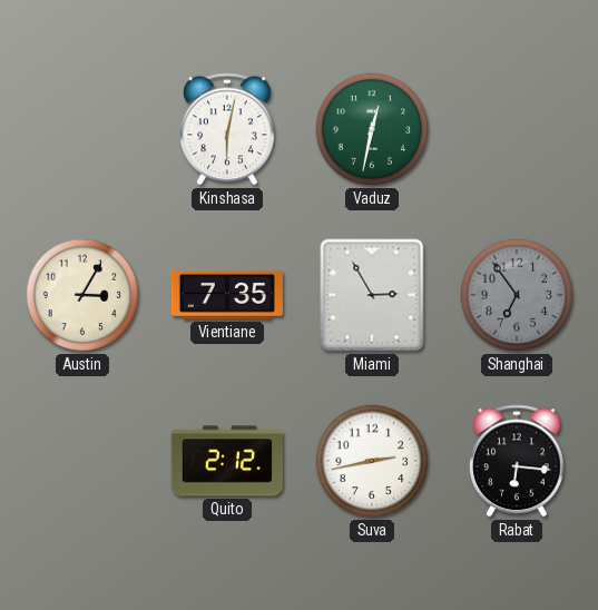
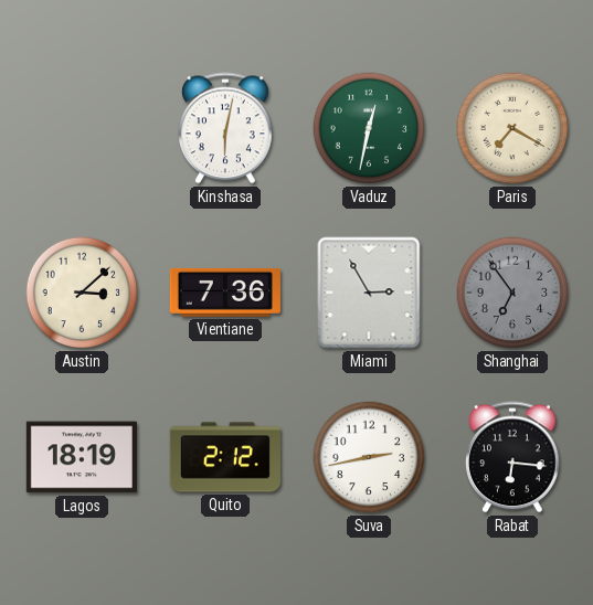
Paris: none -> 7:20
Austin: 3:05 -> 3:08
Vientiane: 7:35 -> 7:36
Lagos: none -> 18:19
